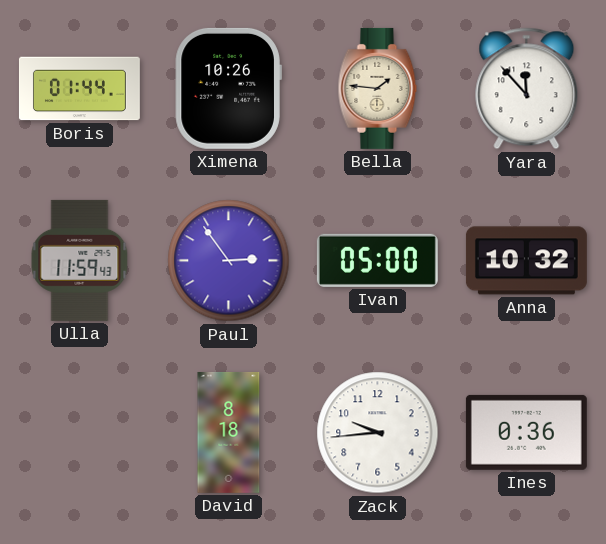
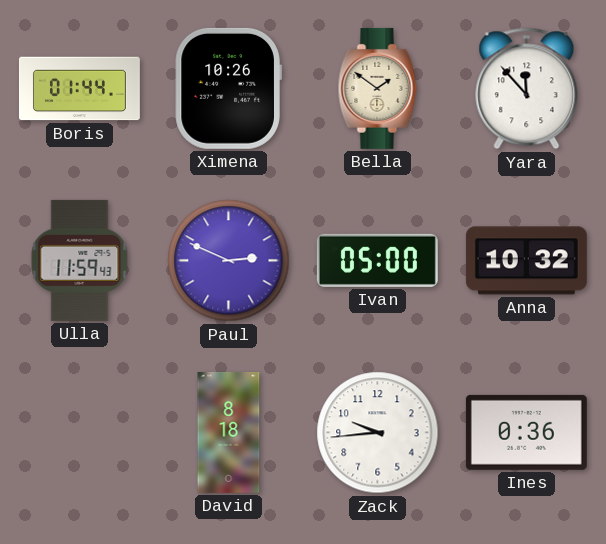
Bella: 1:46 -> 1:51
Paul: 2:54 -> 2:49
